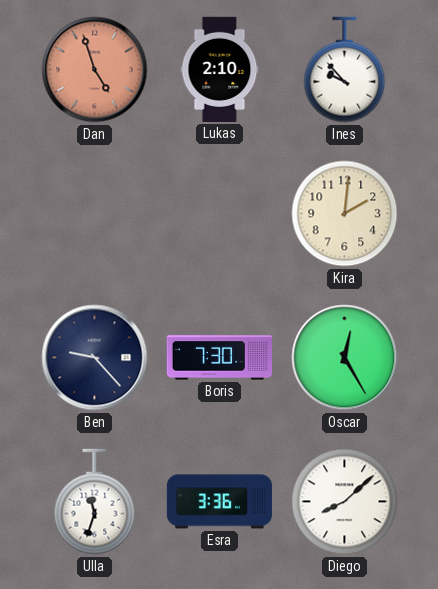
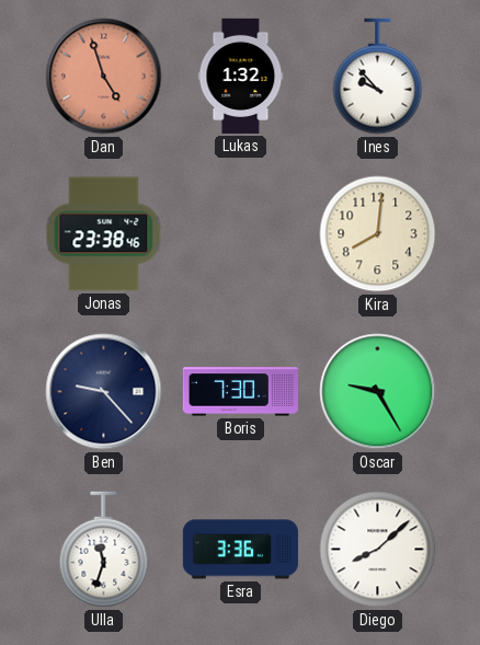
Lukas: 2:10 -> 1:32
Jonas: none -> 23:38
Kira: 2:01 -> 8:01
Oscar: 12:25 -> 9:25
